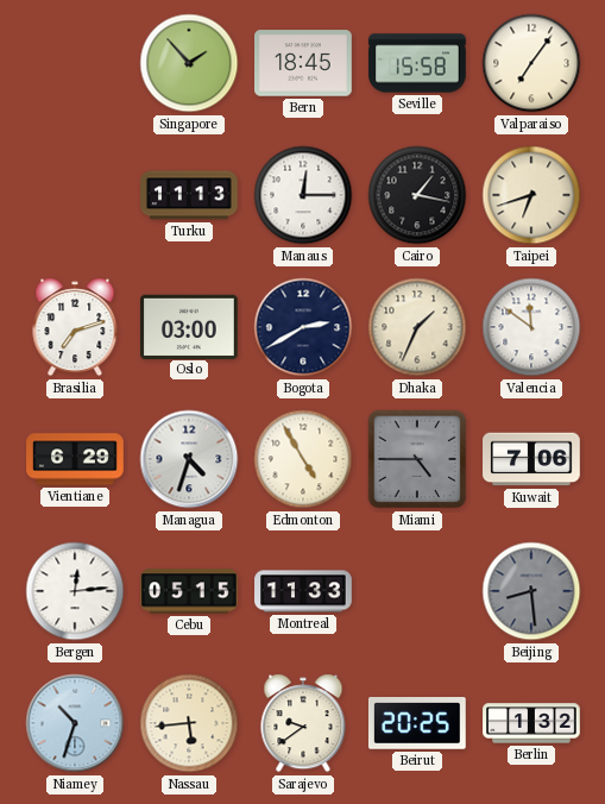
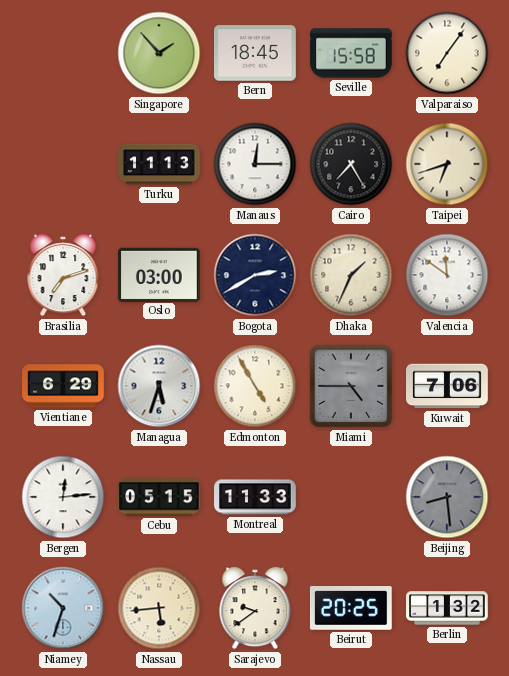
Cairo: 1:17 -> 7:25
Managua: 4:33 -> 5:33
